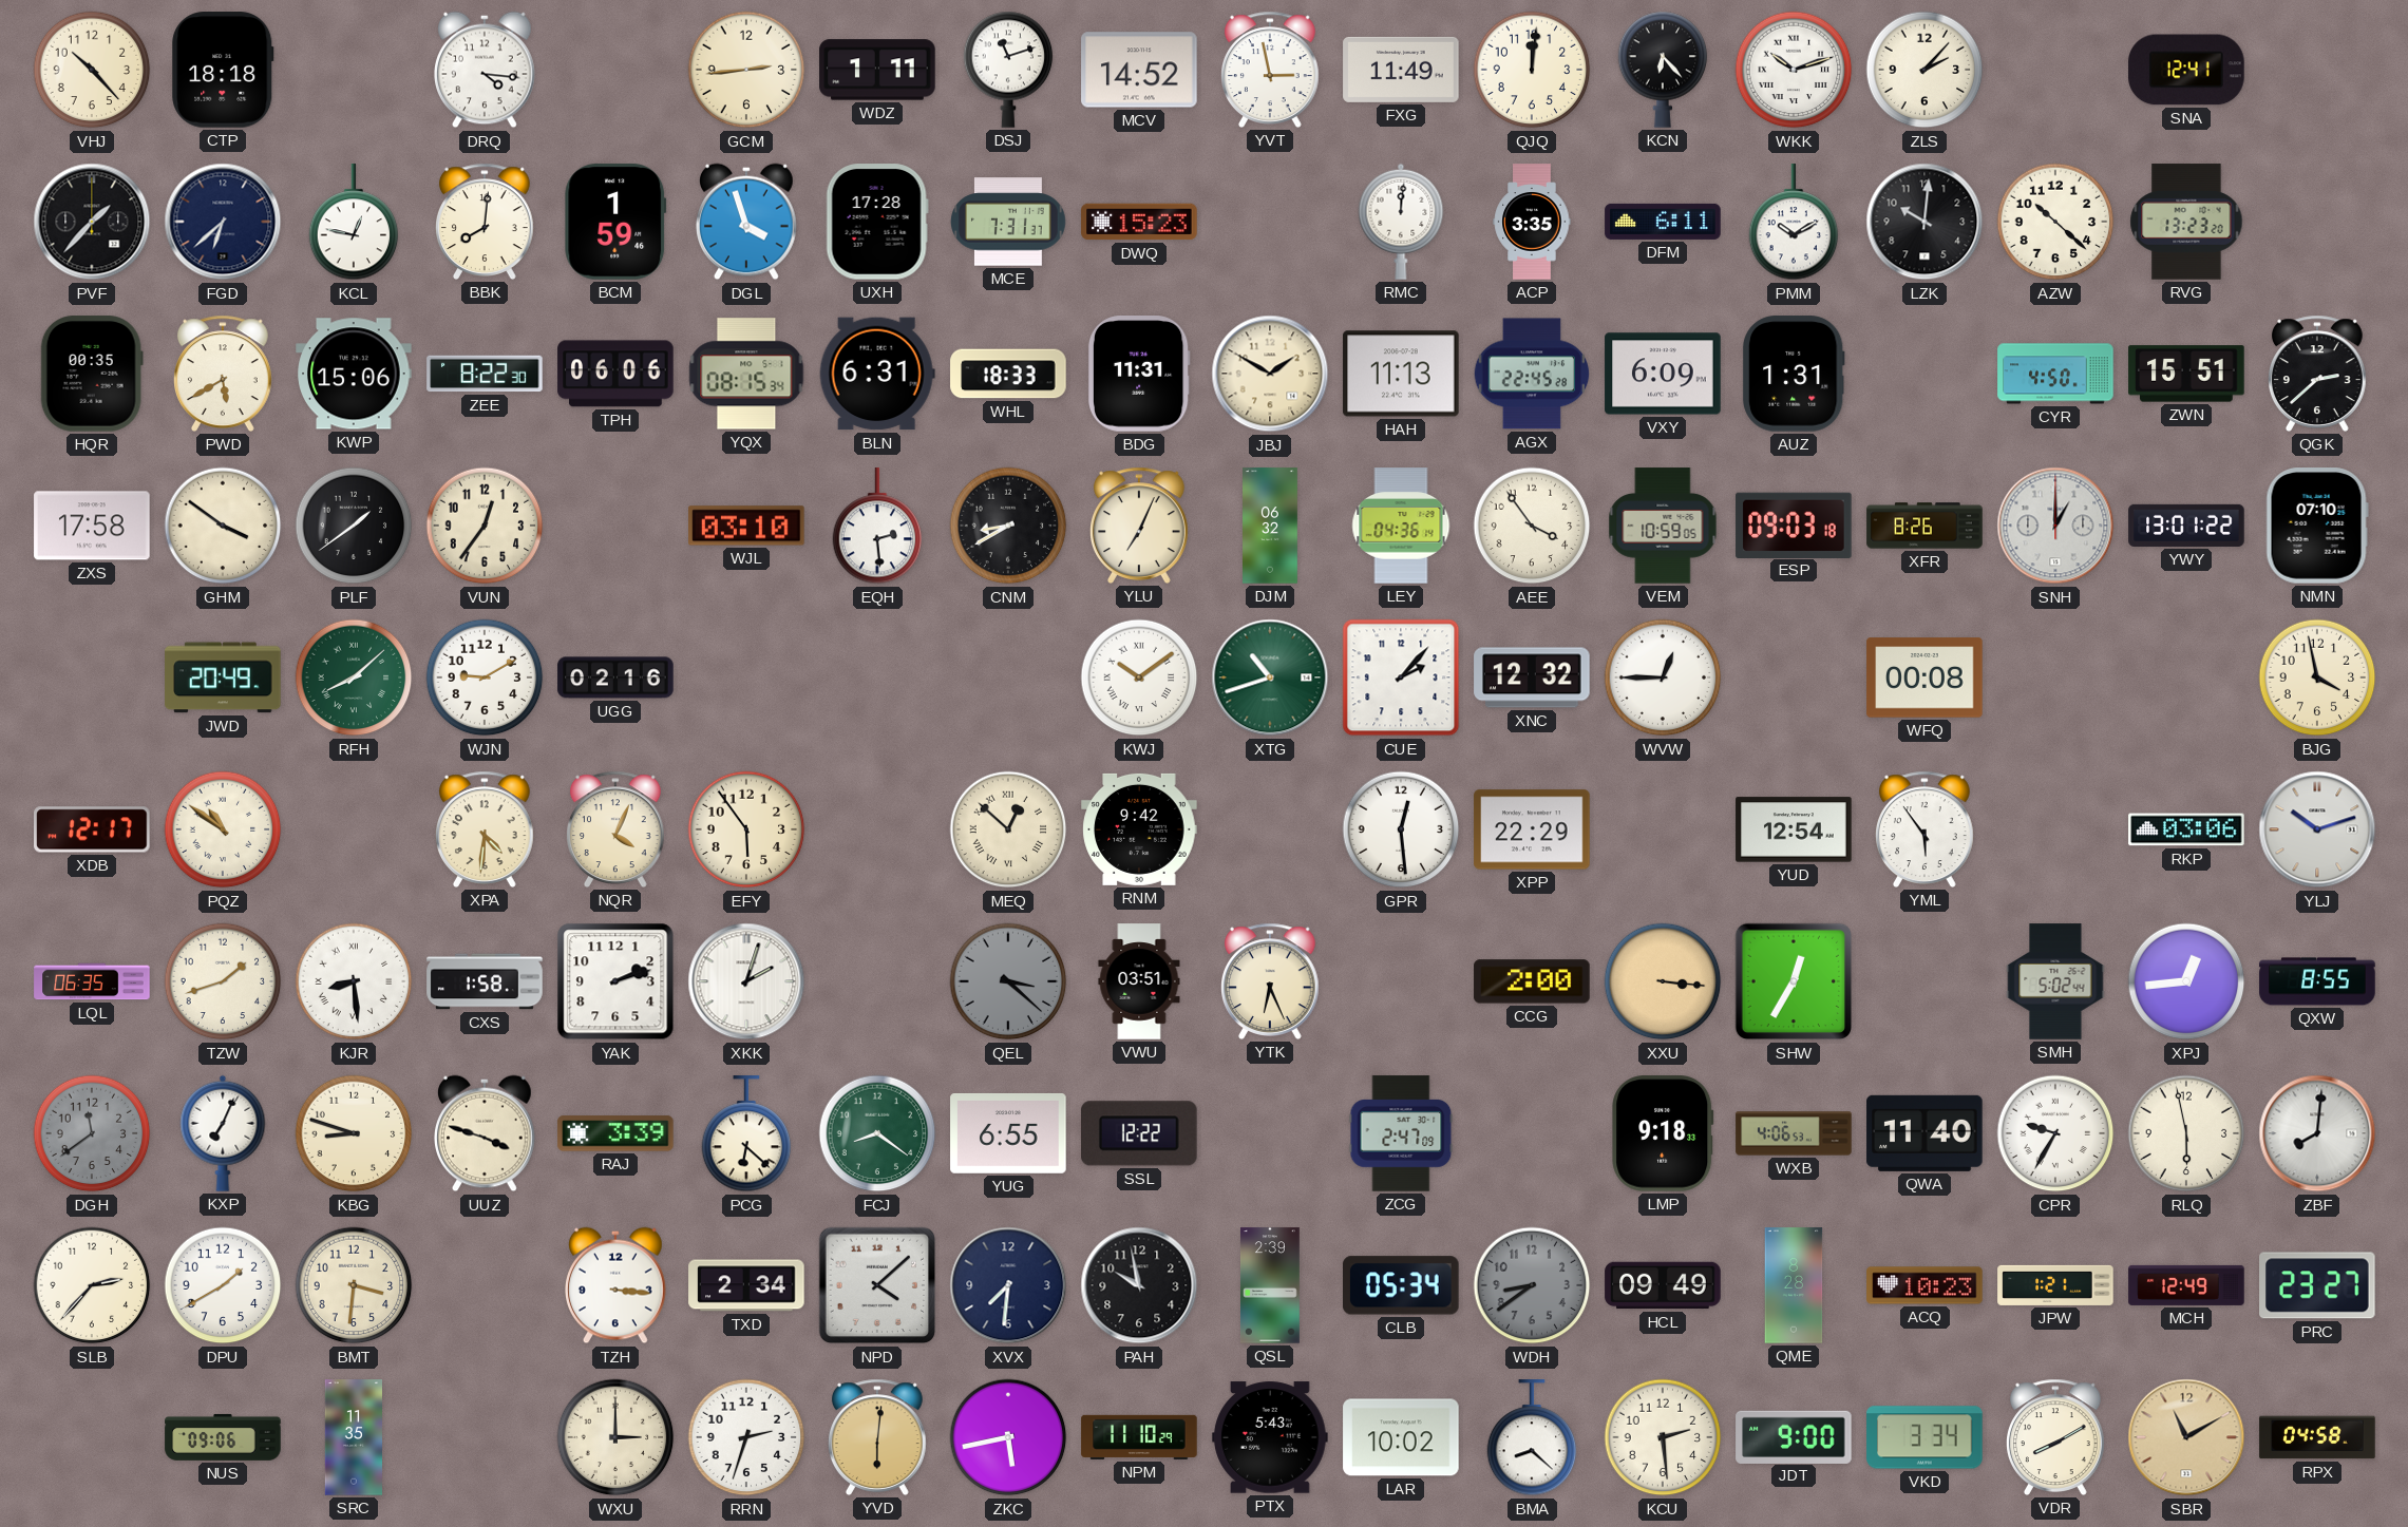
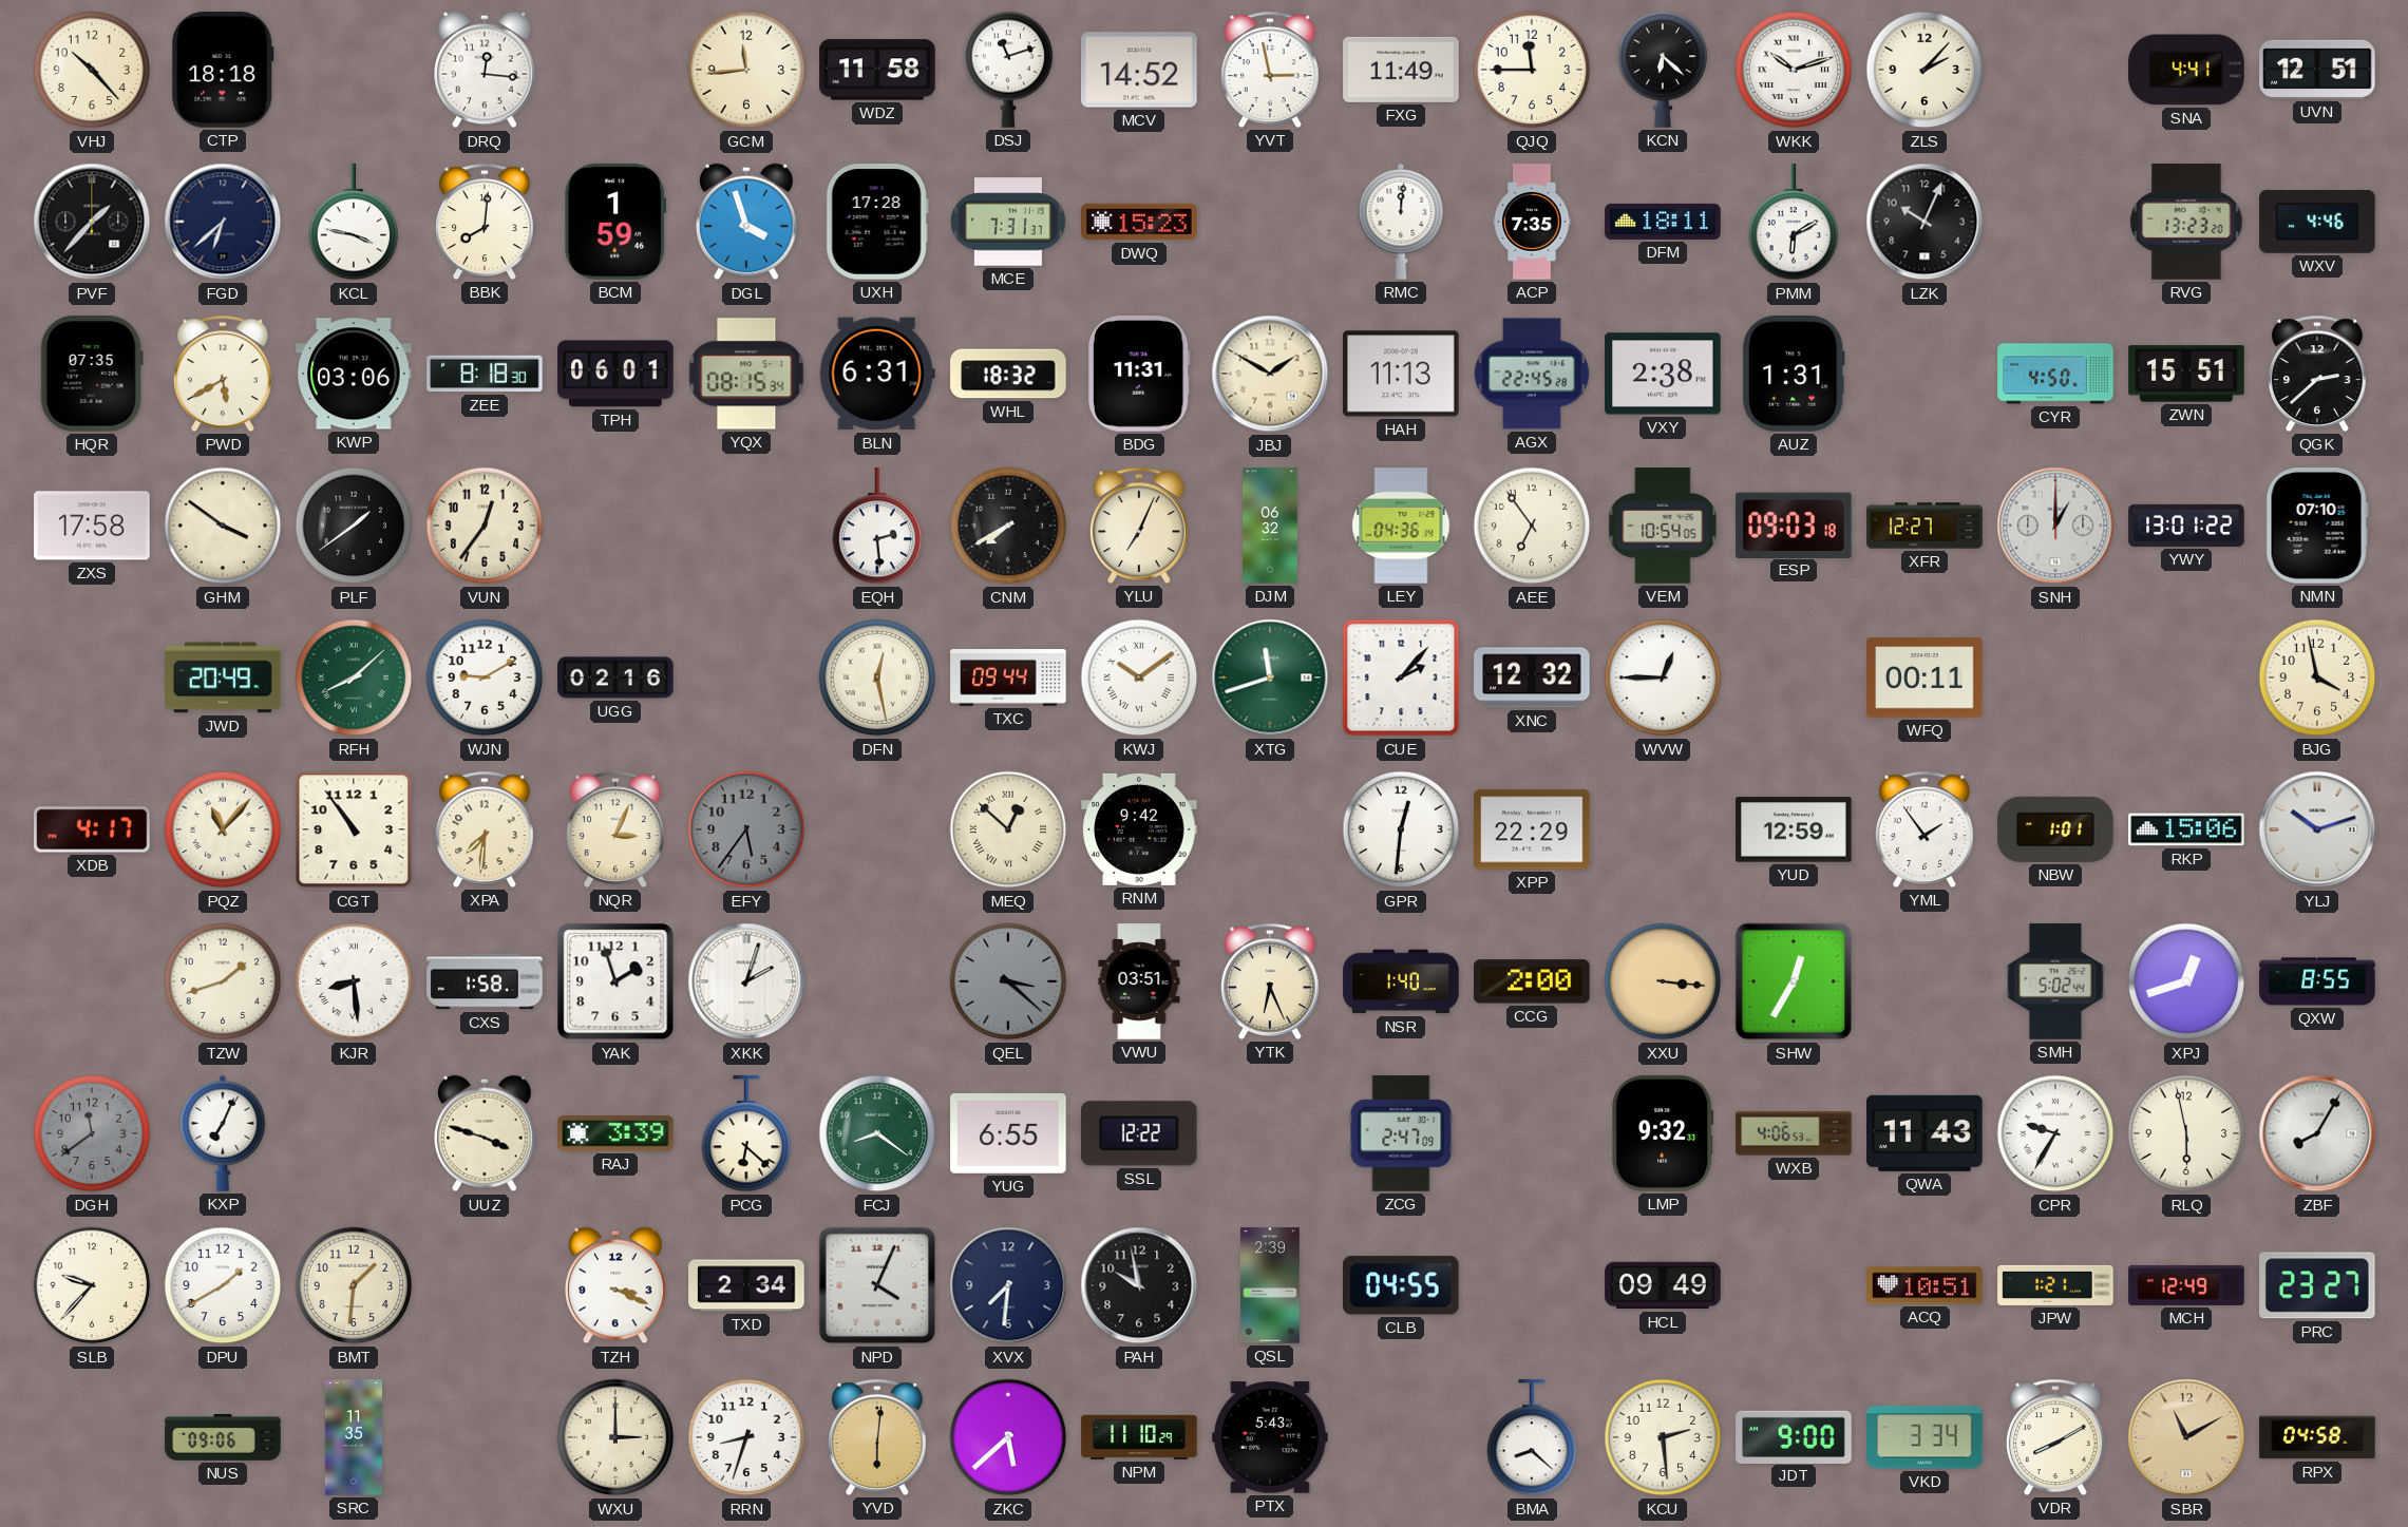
DRQ: 4:16 -> 12:16
GCM: 2:44 -> 11:44
WDZ: 1:11 -> 11:58
QJQ: 12:01 -> 11:45
KCN: 6:23 -> 6:22
SNA: 12:41 -> 4:41
UVN: none -> 12:51
KCL: 12:47 -> 3:47
ACP: 3:35 -> 7:35
DFM: 6:11 -> 18:11
PMM: 10:10 -> 6:10
LZK: 10:01 -> 10:04
AZW: 10:22 -> none
WXV: none -> 4:46
HQR: 00:35 -> 07:35
KWP: 15:06 -> 03:06
ZEE: 8:22 -> 8:18
TPH: 06:06 -> 06:01
WHL: 18:33 -> 18:32
VXY: 6:09 -> 2:38
WJL: 03:10 -> none
CNM: 8:40 -> 7:40
AEE: 3:54 -> 6:54
VEM: 10:59 -> 10:54
XFR: 8:26 -> 12:27
DFN: none -> 12:28
TXC: none -> 09:44
XTG: 10:42 -> 11:42
WFQ: 00:08 -> 00:11
XDB: 12:17 -> 4:17
PQZ: 10:51 -> 11:07
CGT: none -> 10:54
XPA: 4:31 -> 7:31
NQR: 4:04 -> 3:04
EFY: 5:54 -> 5:36
EFY dial: cream -> grey
GPR: 12:29 -> 12:31
YUD: 12:54 -> 12:59
YML: 5:54 -> 1:54
NBW: none -> 1:01
RKP: 03:06 -> 15:06
LQL: 06:35 -> none
YAK: 2:12 -> 1:57
NSR: none -> 1:40
XPJ: 12:44 -> 12:42
KBG: 8:48 -> none
LMP: 9:18 -> 9:32
QWA: 11:40 -> 11:43
ZBF: 8:01 -> 8:05
SLB: 2:37 -> 9:37
BMT: 3:31 -> 1:31
TZH: 3:16 -> 3:19
NPD: 4:08 -> 4:04
CLB: 05:34 -> 04:55
WDH: 8:39 -> none
QME: 8:28 -> none
ACQ: 10:23 -> 10:51
RRN: 2:33 -> 8:33
ZKC: 5:43 -> 5:38
LAR: 10:02 -> none
